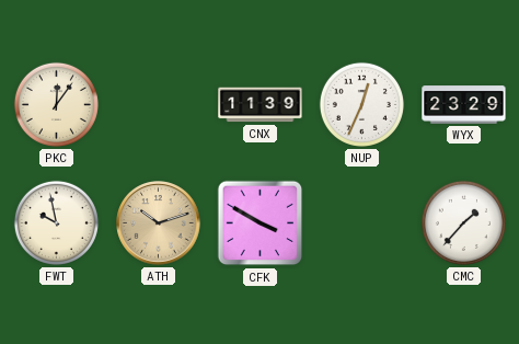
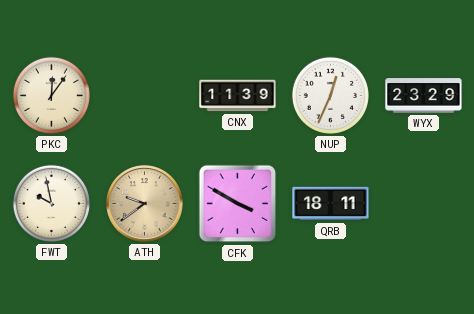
ATH: 10:12 -> 9:39
QRB: none -> 18:11
CMC: 1:37 -> none
